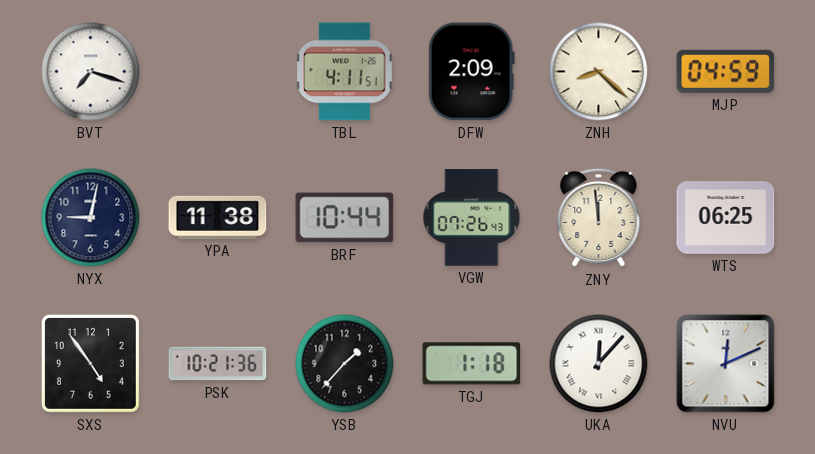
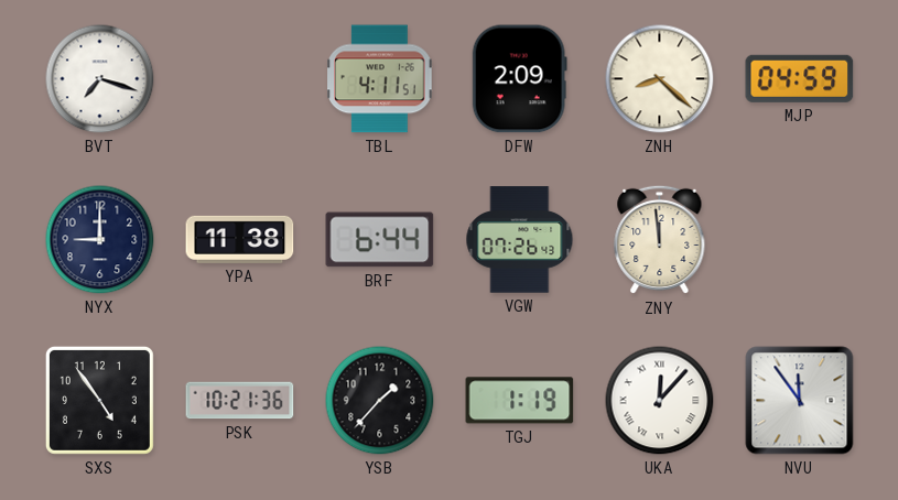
NYX: 9:02 -> 9:00
BRF: 10:44 -> 6:44
WTS: 06:25 -> none
TGJ: 1:18 -> 1:19
NVU: 12:11 -> 11:54
